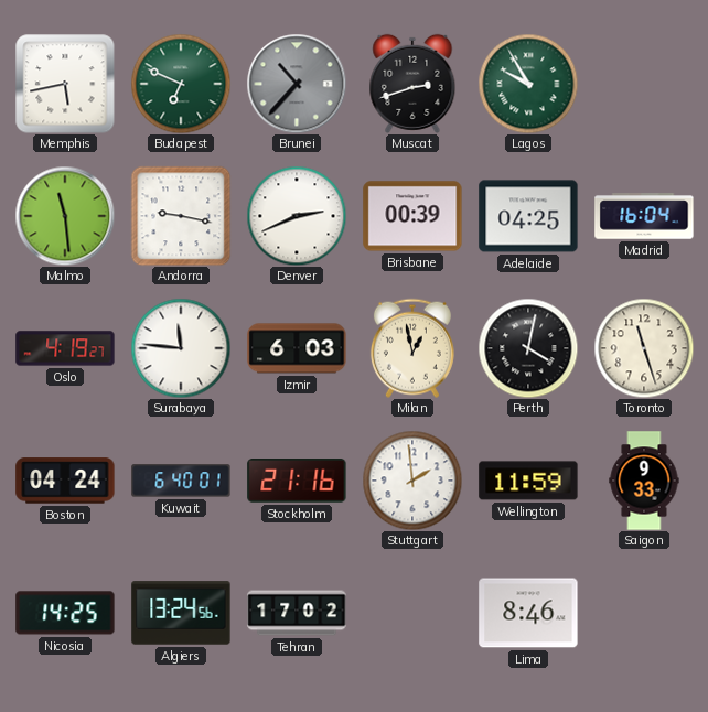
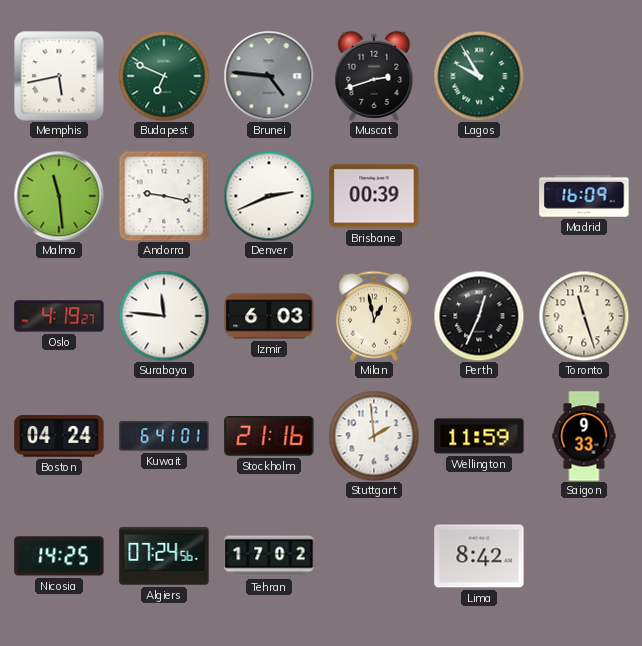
Brunei: 10:37 -> 4:46
Adelaide: 04:25 -> none
Madrid: 16:04 -> 16:09
Perth: 4:02 -> 12:34
Kuwait: 6:40 -> 6:41
Algiers: 13:24 -> 07:24
Lima: 8:46 -> 8:42
